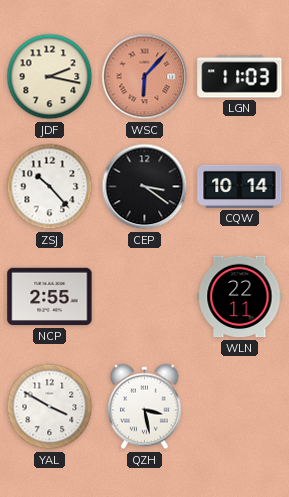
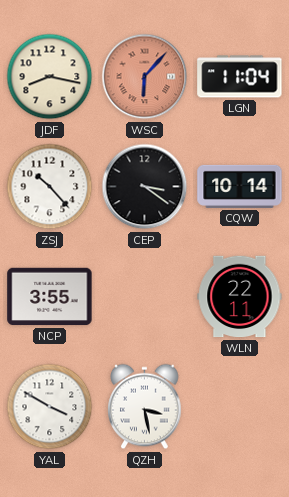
JDF: 2:17 -> 8:17
LGN: 11:03 -> 11:04
NCP: 2:55 -> 3:55
